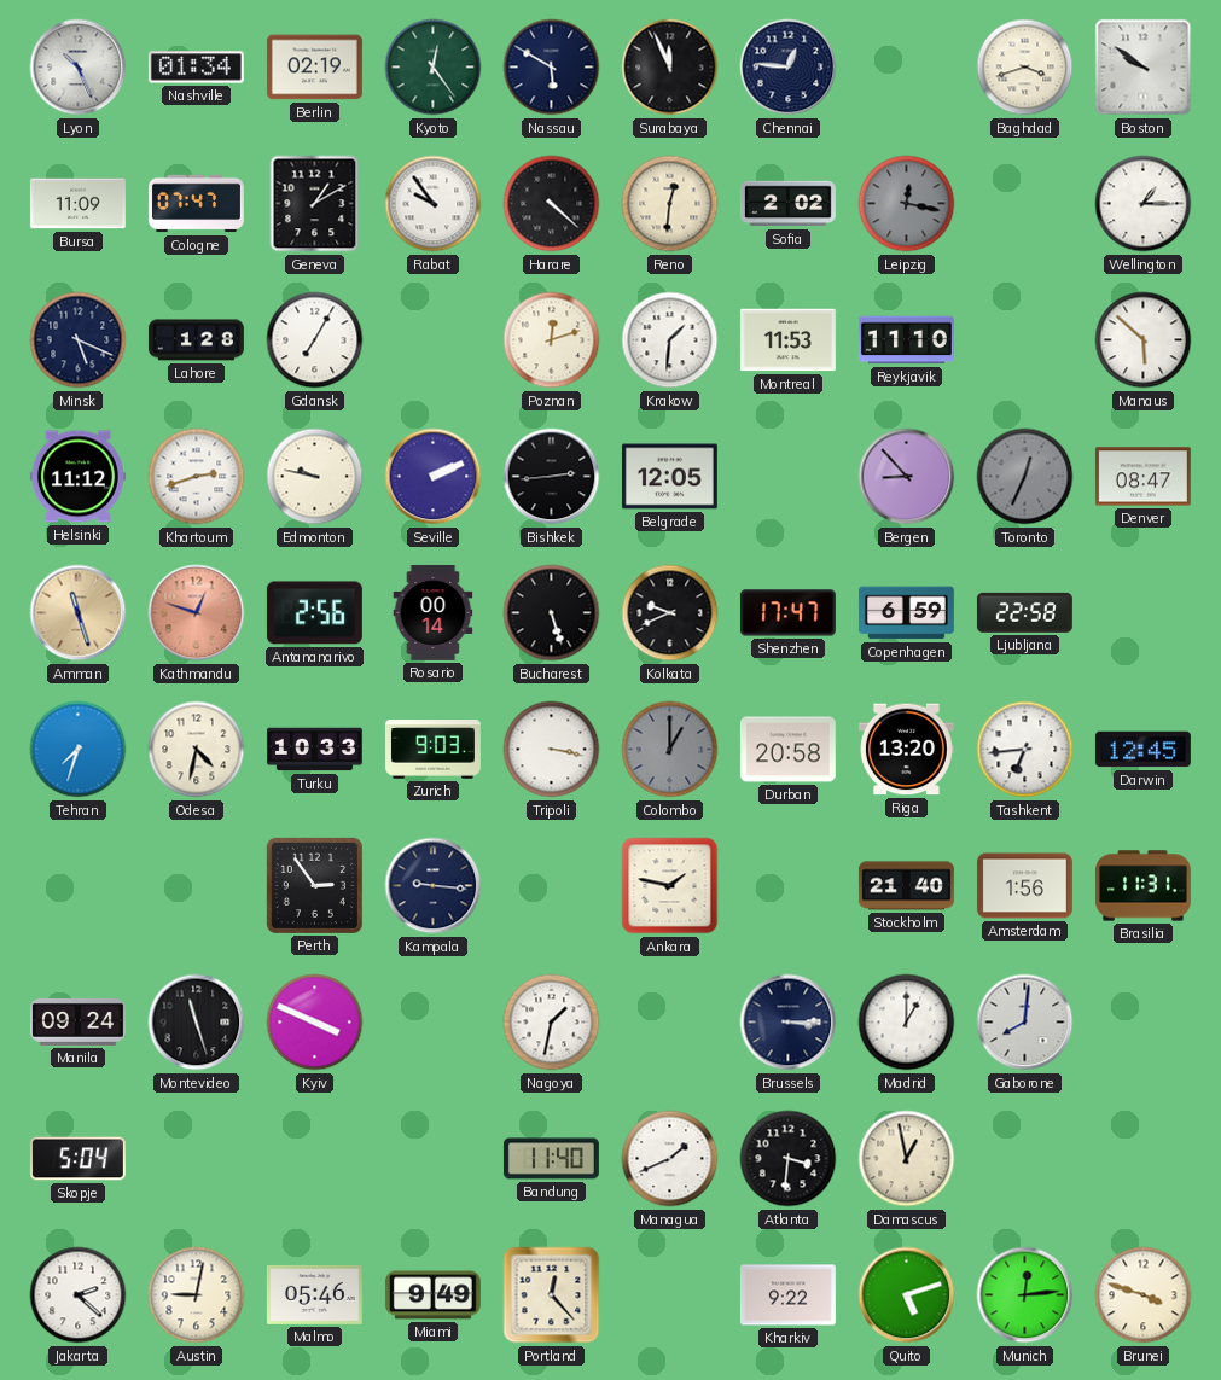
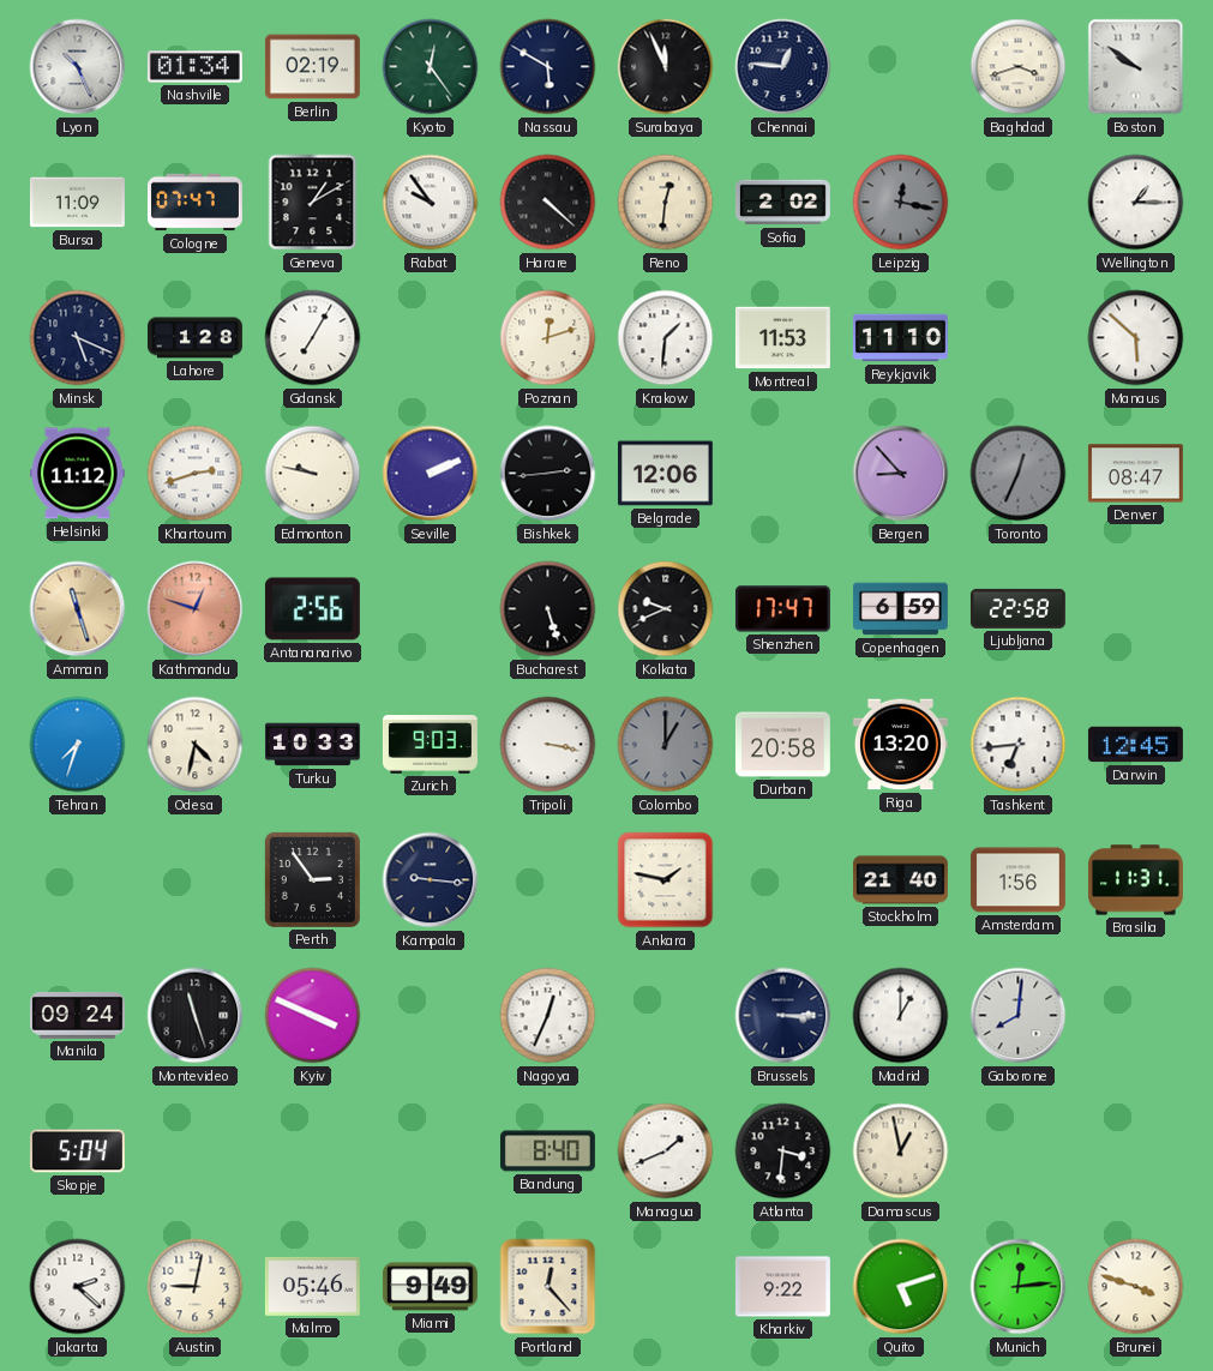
Belgrade: 12:05 -> 12:06
Rosario: 00:14 -> none
Nagoya: 1:32 -> 12:34
Bandung: 11:40 -> 8:40
